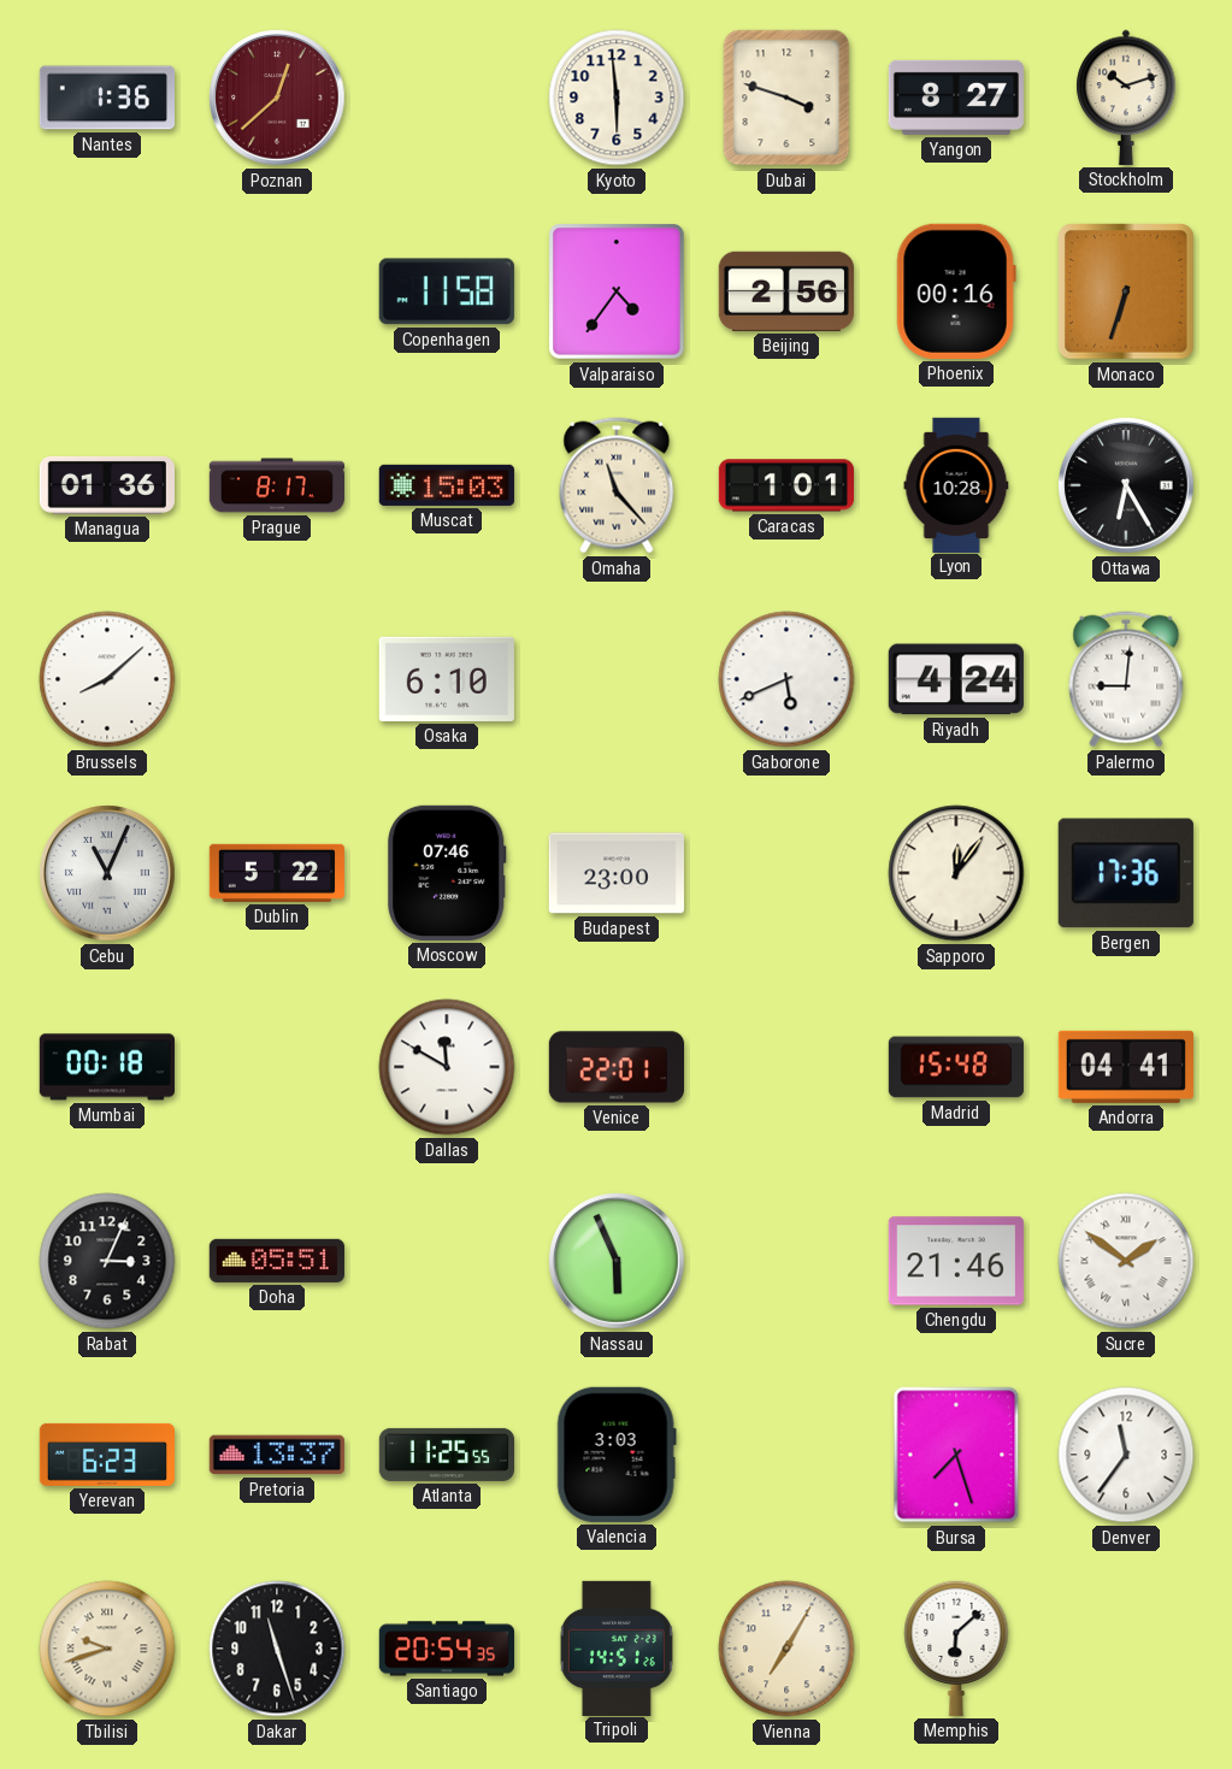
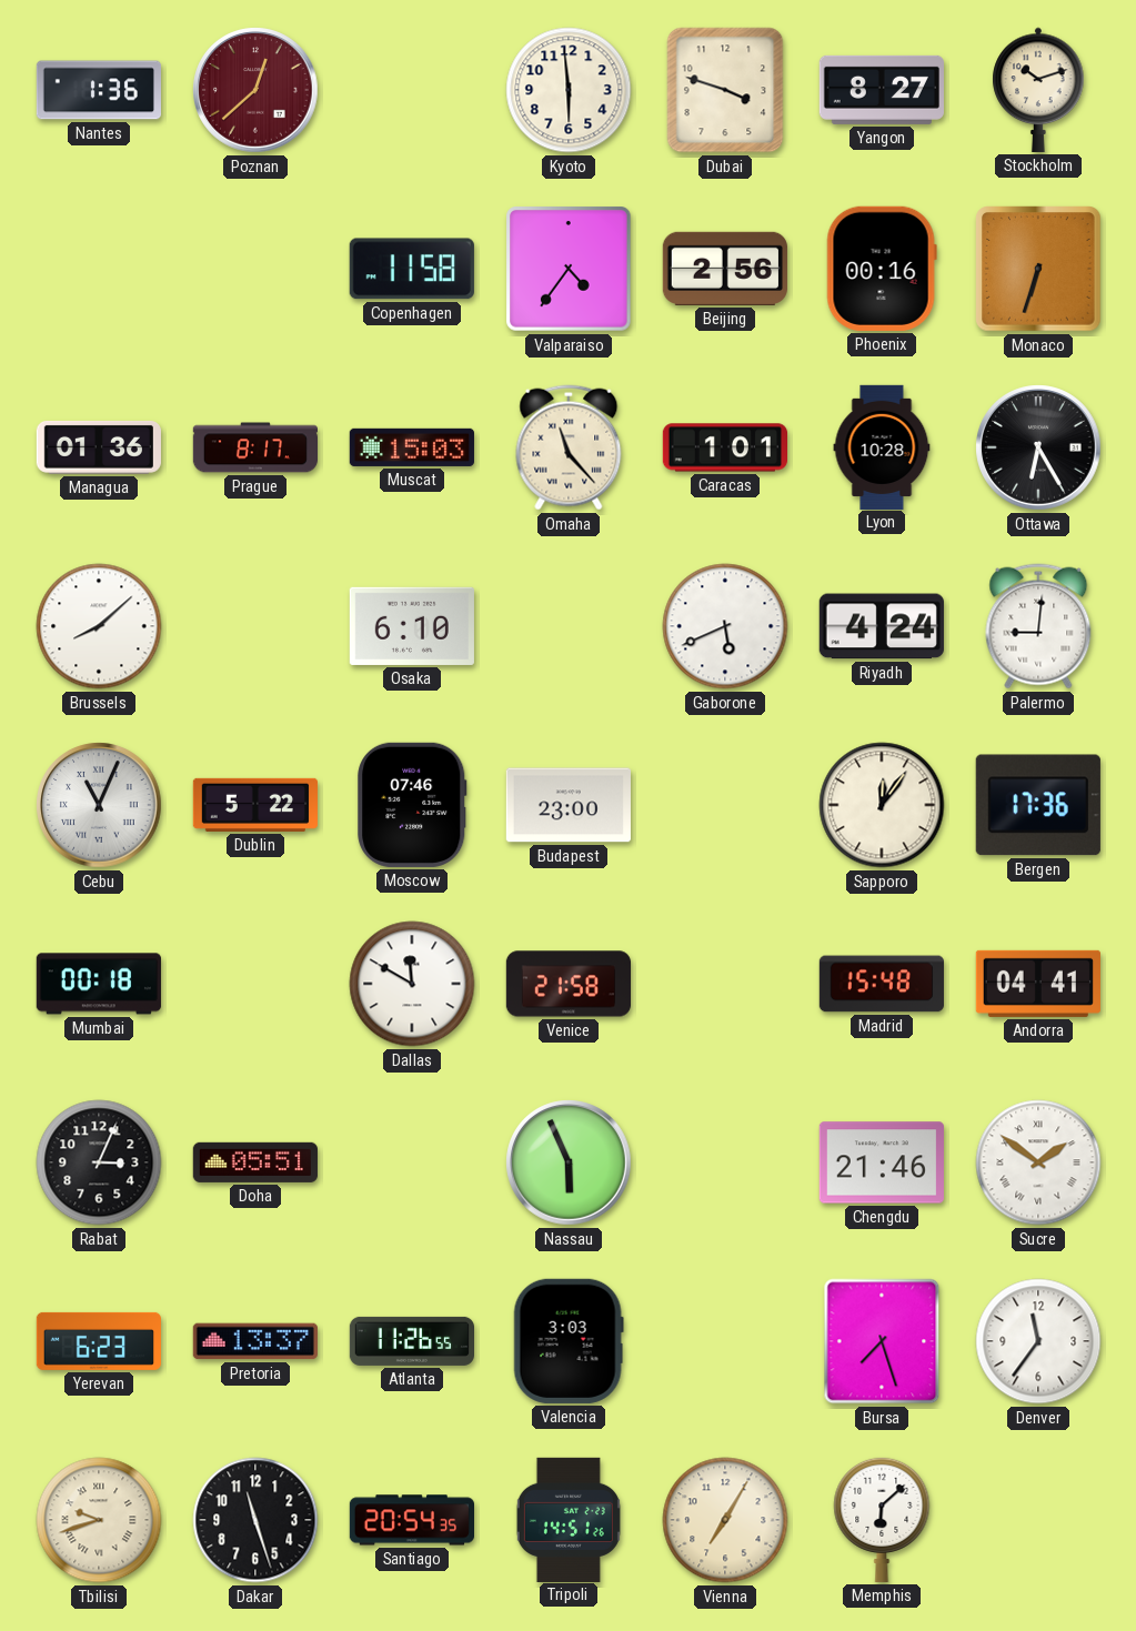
Venice: 22:01 -> 21:58
Atlanta: 11:25 -> 11:26
